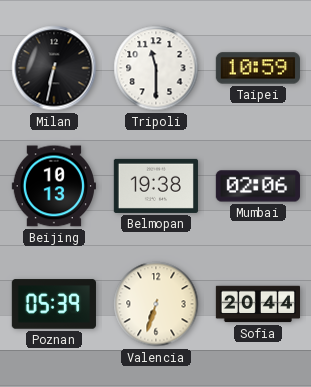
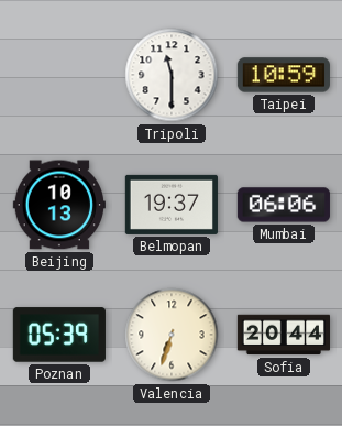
Milan: 6:32 -> none
Belmopan: 19:38 -> 19:37
Mumbai: 02:06 -> 06:06
